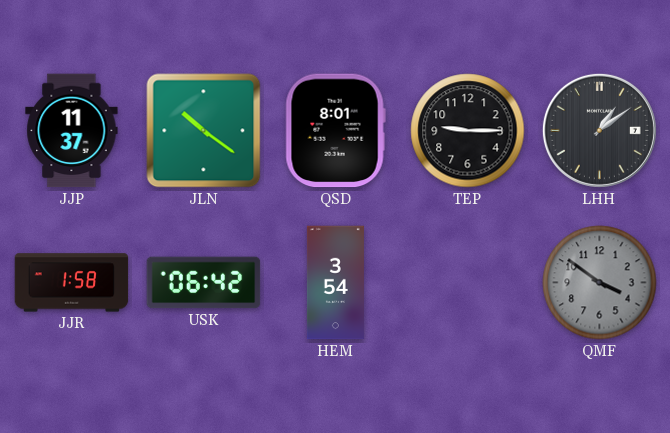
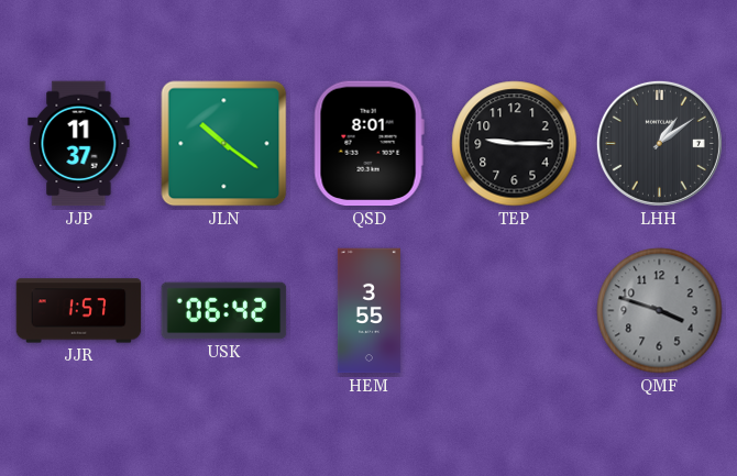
JJR: 1:58 -> 1:57
HEM: 3:54 -> 3:55
QMF: 3:51 -> 3:48
